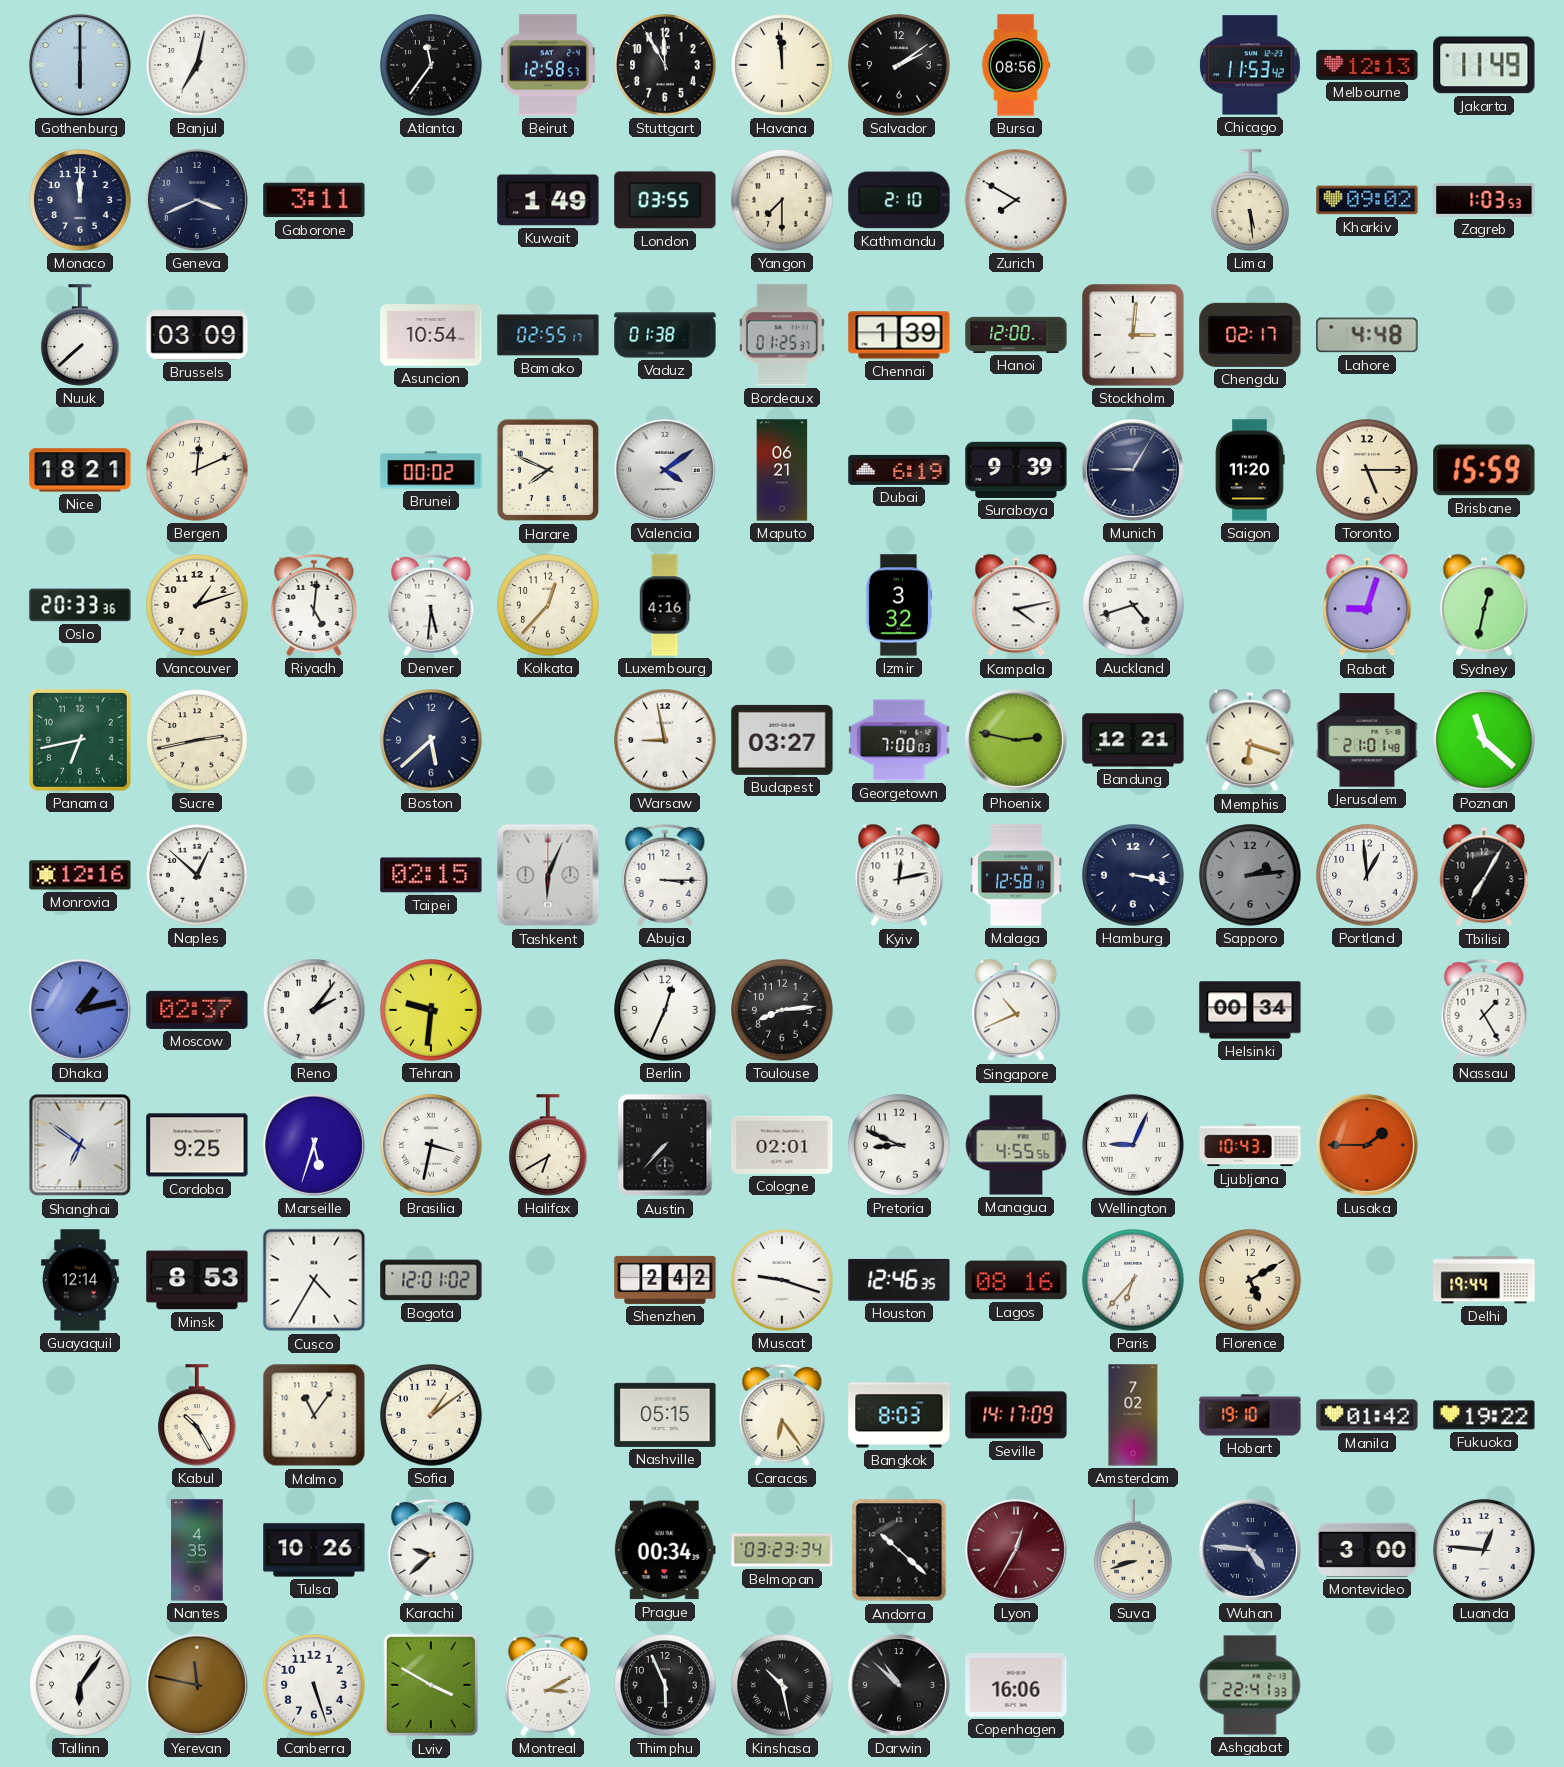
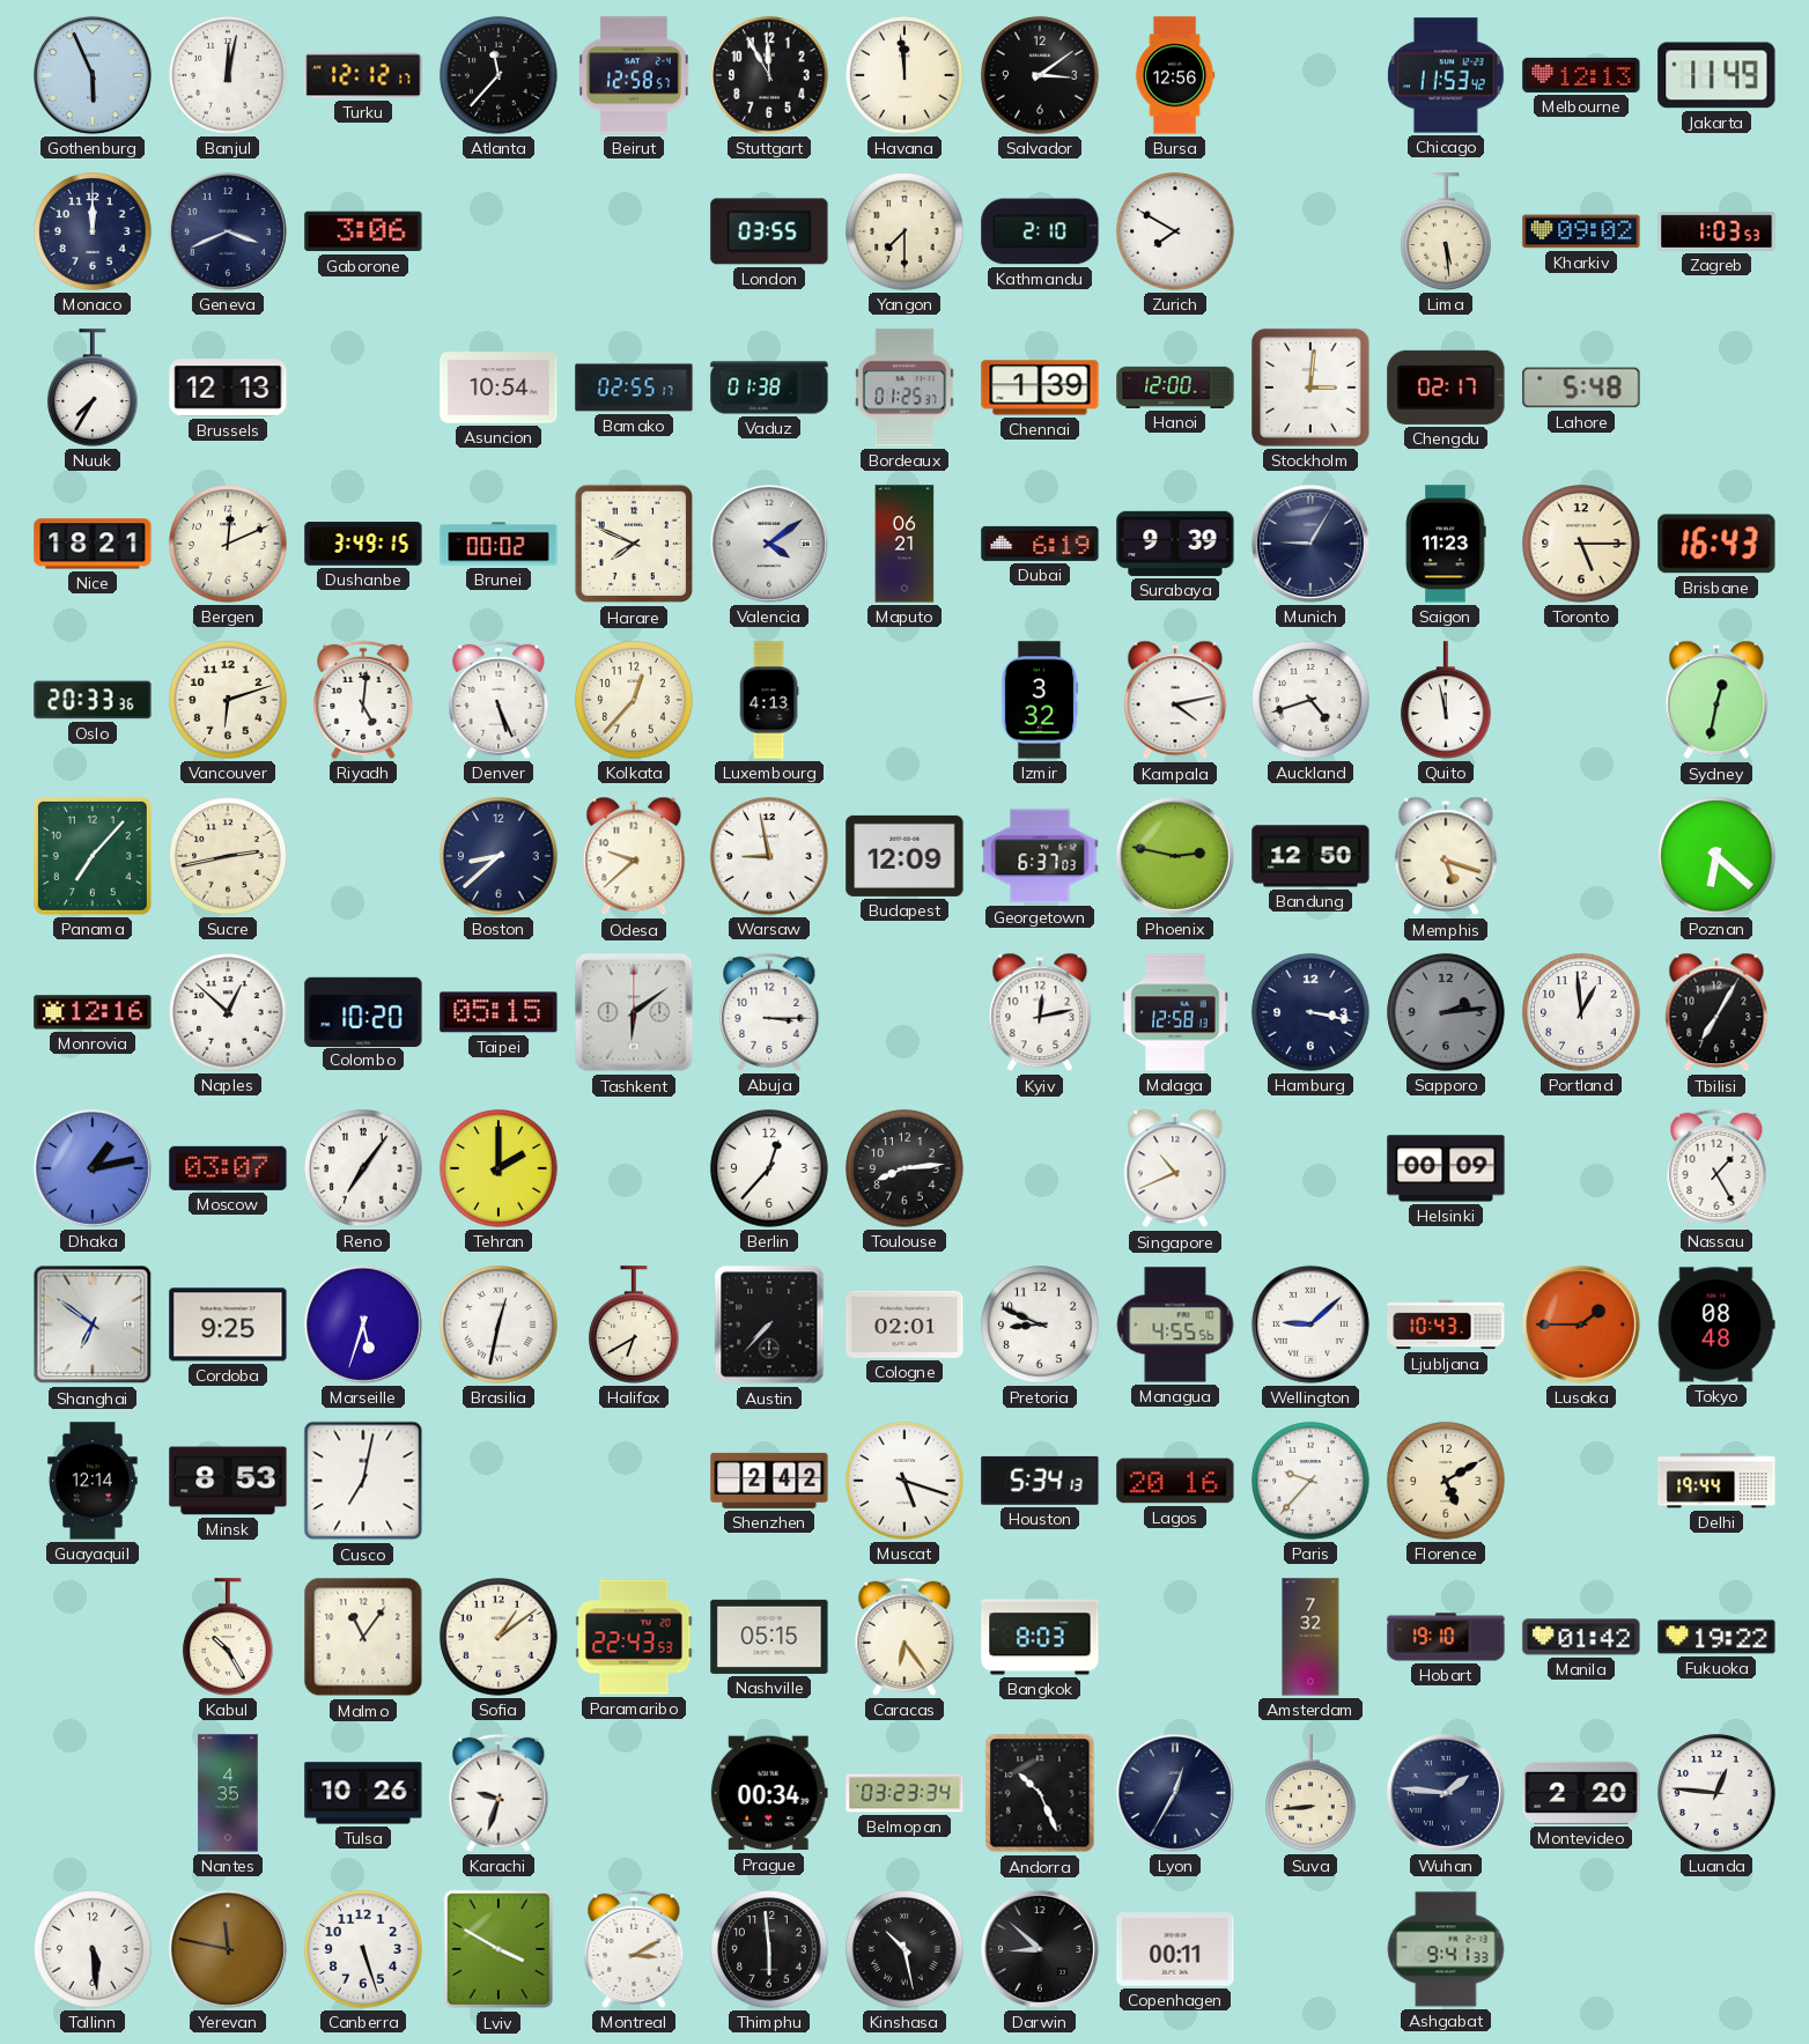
Gothenburg: 6:00 -> 5:56
Banjul: 7:02 -> 12:02
Turku: none -> 12:12
Atlanta: 11:36 -> 11:37
Salvador: 2:09 -> 3:09
Bursa: 08:56 -> 12:56
Gaborone: 3:11 -> 3:06
Kuwait: 1:49 -> none
Nuuk: 7:38 -> 7:35
Brussels: 03:09 -> 12:13
Lahore: 4:48 -> 5:48
Dushanbe: none -> 3:49
Saigon: 11:20 -> 11:23
Brisbane: 15:59 -> 16:43
Vancouver: 1:12 -> 6:12
Denver: 5:31 -> 5:26
Luxembourg: 4:16 -> 4:13
Quito: none -> 11:58
Rabat: 9:03 -> none
Panama: 6:43 -> 7:07
Boston: 5:38 -> 8:38
Odesa: none -> 9:38
Budapest: 03:27 -> 12:09
Georgetown: 7:00 -> 6:37
Bandung: 12:21 -> 12:50
Memphis: 6:18 -> 5:18
Jerusalem: 21:01 -> none
Poznan: 11:22 -> 6:22
Colombo: none -> 10:20
Taipei: 02:15 -> 05:15
Tashkent: 6:04 -> 6:09
Moscow: 02:37 -> 03:07
Reno: 2:06 -> 7:06
Tehran: 9:31 -> 2:00
Berlin: 12:34 -> 12:37
Helsinki: 00:34 -> 00:09
Brasilia: 3:32 -> 12:32
Wellington: 9:04 -> 9:08
Tokyo: none -> 08:48
Cusco: 4:35 -> 7:02
Bogota: 12:01 -> none
Muscat: 9:18 -> 5:18
Houston: 12:46 -> 5:34
Lagos: 08:16 -> 20:16
Paris: 6:37 -> 9:37
Paramaribo: none -> 22:43
Seville: 14:17 -> none
Amsterdam: 7:02 -> 7:32
Karachi: 9:38 -> 9:33
Andorra: 10:22 -> 10:26
Lyon dial: burgundy -> navy
Suva: 8:42 -> 8:44
Wuhan: 4:46 -> 1:46
Montevideo: 3:00 -> 2:20
Tallinn: 6:06 -> 5:29
Thimphu: 5:56 -> 5:59
Darwin: 10:52 -> 8:52
Copenhagen: 16:06 -> 00:11
Ashgabat: 22:41 -> 9:41
